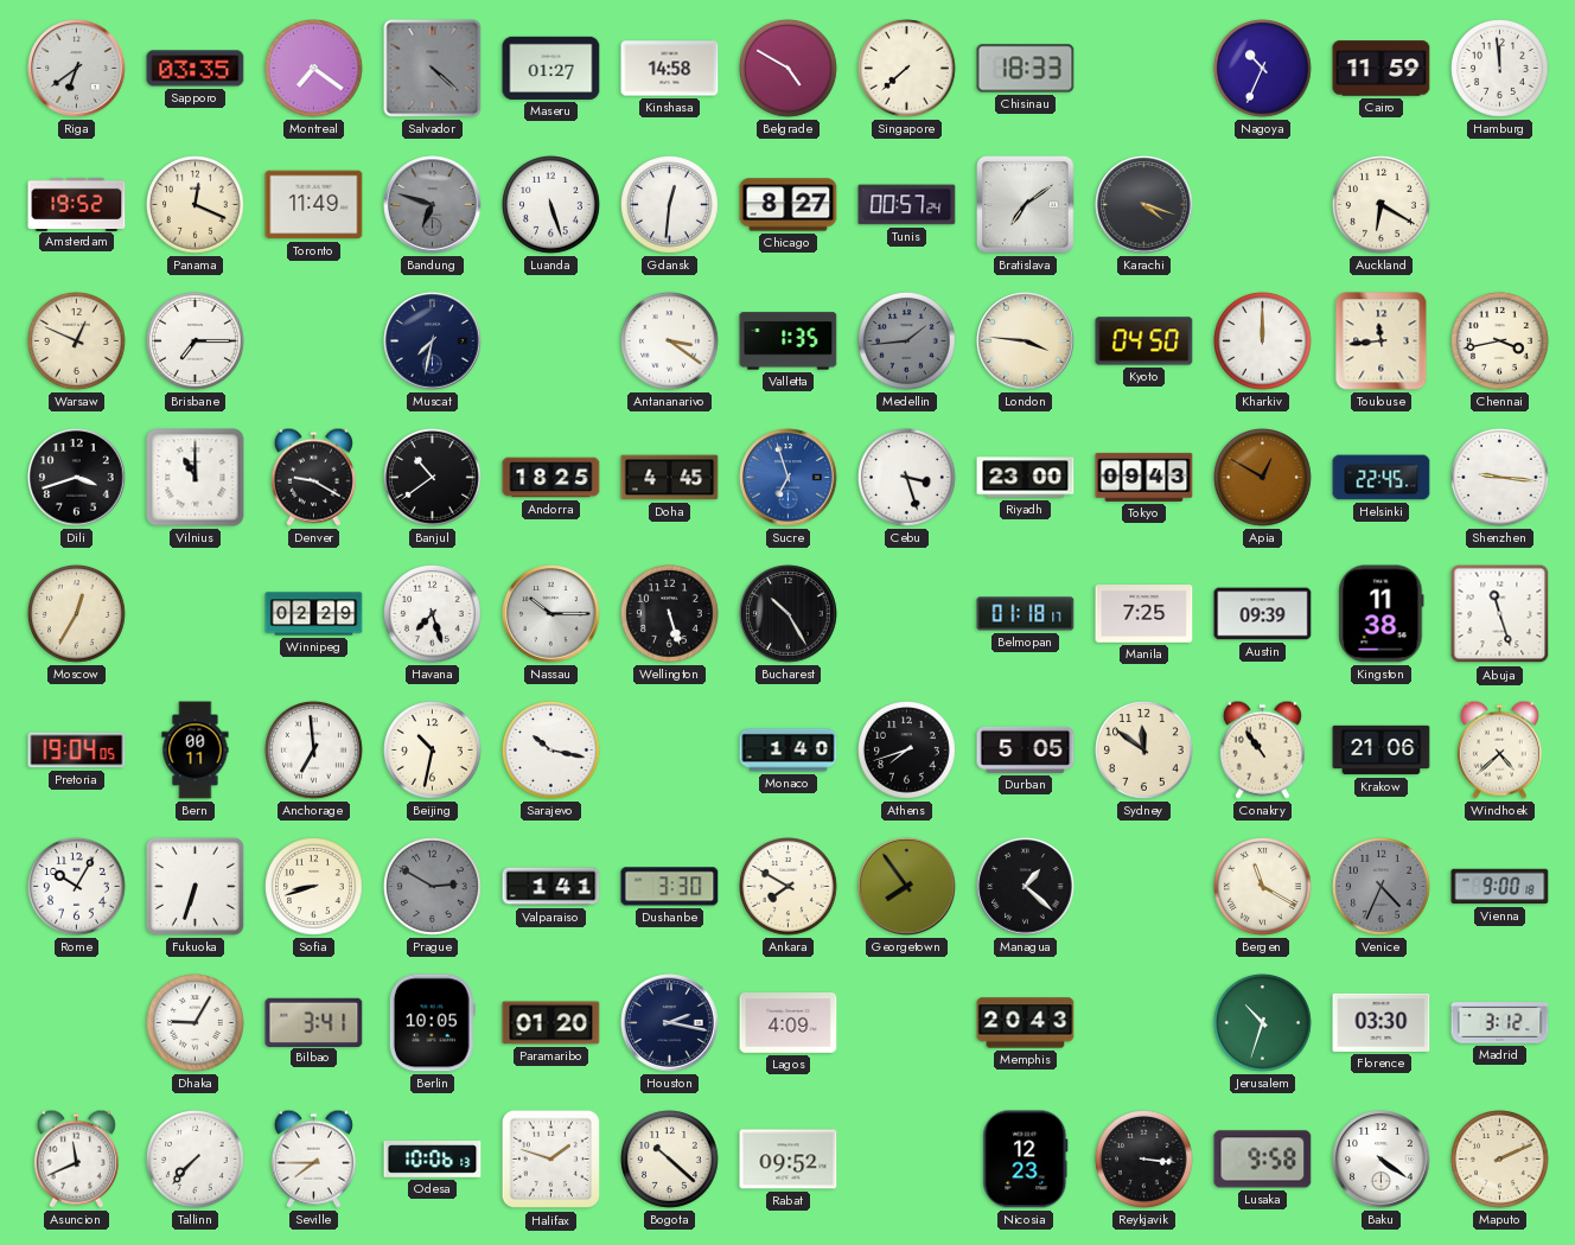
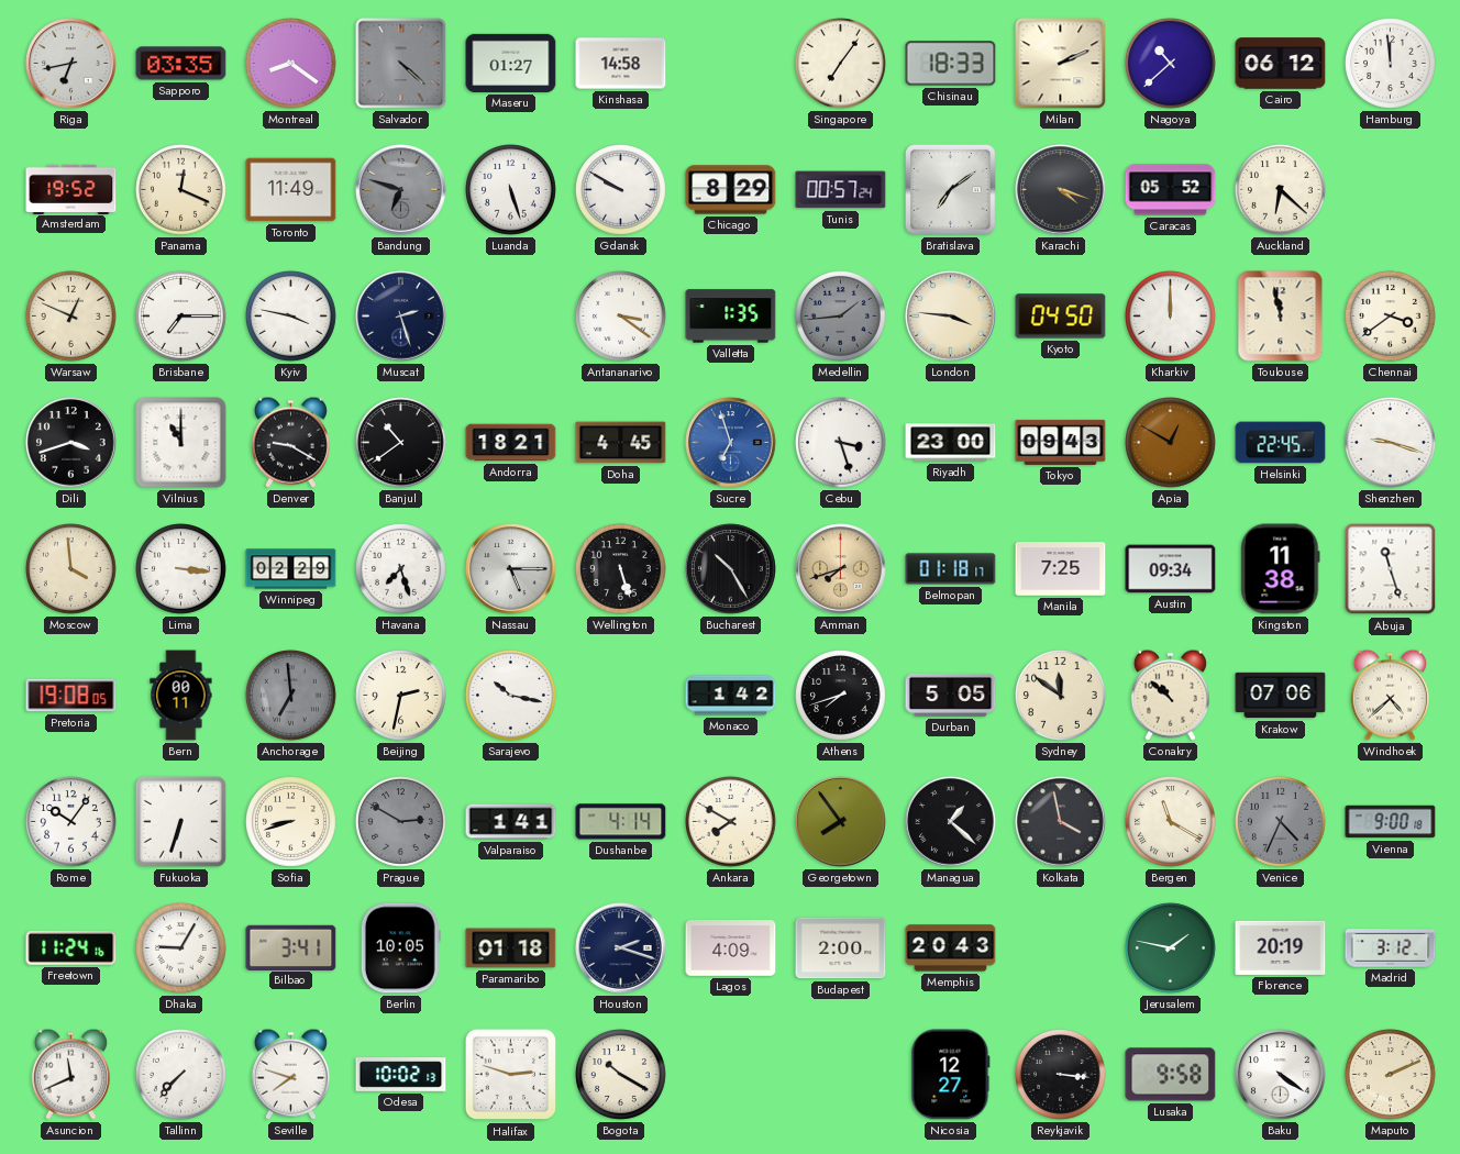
Riga: 6:39 -> 6:43
Montreal: 7:21 -> 8:21
Belgrade: 4:50 -> none
Singapore: 7:38 -> 7:06
Milan: none -> 2:11
Nagoya: 10:34 -> 10:38
Cairo: 11:59 -> 06:12
Gdansk: 12:31 -> 9:50
Chicago: 8:27 -> 8:29
Caracas: none -> 05:52
Auckland: 6:20 -> 6:22
Kyiv: none -> 3:47
Muscat: 7:32 -> 2:27
Toulouse: 11:44 -> 11:58
Chennai: 3:43 -> 3:39
Andorra: 18:25 -> 18:21
Shenzhen: 9:16 -> 9:18
Moscow: 12:35 -> 3:59
Lima: none -> 3:16
Nassau: 10:15 -> 5:15
Amman: none -> 7:42
Austin: 09:39 -> 09:34
Pretoria: 19:04 -> 19:08
Anchorage dial: white -> grey
Beijing: 10:32 -> 2:32
Monaco: 1:40 -> 1:42
Conakry: 10:54 -> 10:52
Krakow: 21:06 -> 07:06
Rome: 10:05 -> 10:06
Dushanbe: 3:30 -> 4:14
Kolkata: none -> 3:58
Freetown: none -> 11:24
Paramaribo: 01:20 -> 01:18
Houston: 2:17 -> 2:18
Budapest: none -> 2:00
Jerusalem: 10:33 -> 1:47
Florence: 03:30 -> 20:19
Seville: 7:45 -> 7:48
Odesa: 10:06 -> 10:02
Halifax: 1:48 -> 2:48
Bogota: 10:22 -> 10:20
Rabat: 09:52 -> none
Nicosia: 12:23 -> 12:27
